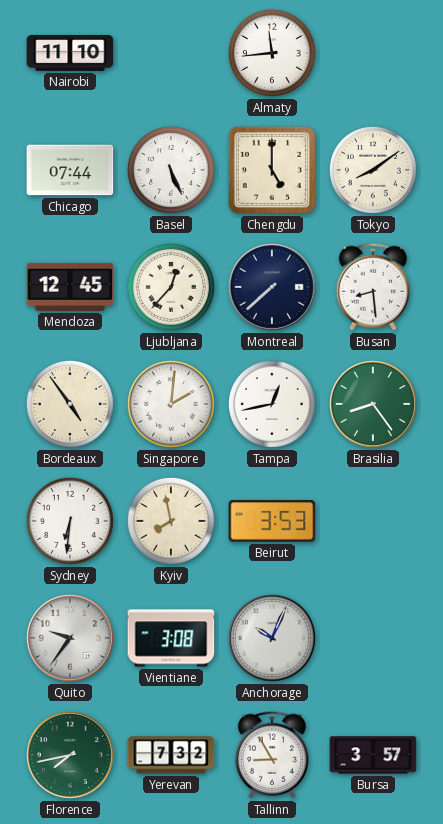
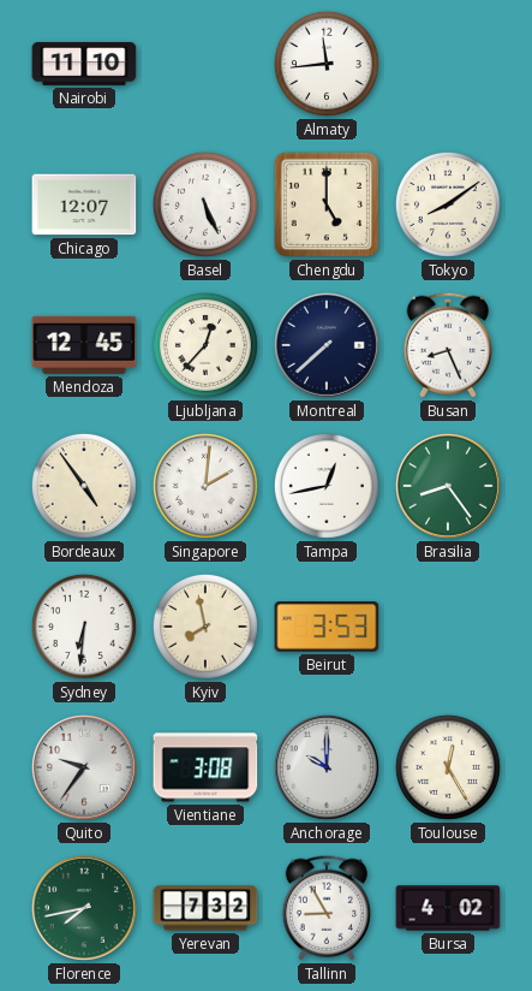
Chicago: 07:44 -> 12:07
Busan: 8:29 -> 8:26
Anchorage: 10:04 -> 10:00
Toulouse: none -> 12:25
Bursa: 3:57 -> 4:02
